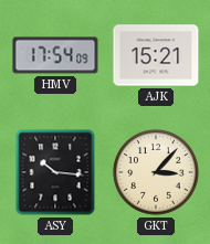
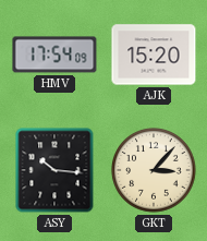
AJK: 15:21 -> 15:20
